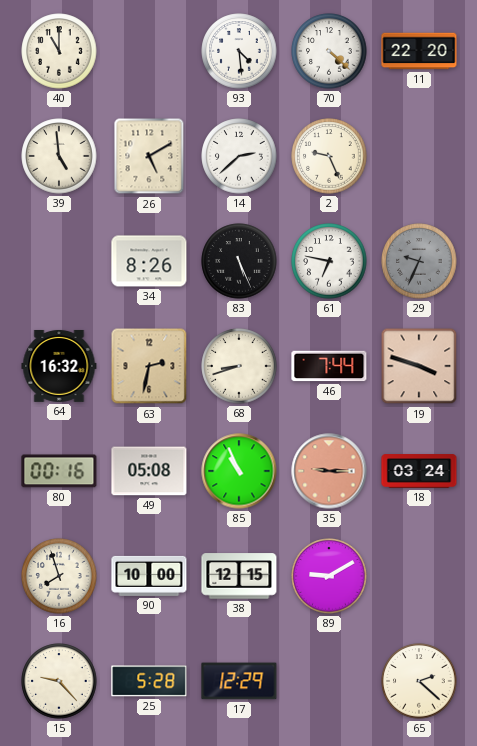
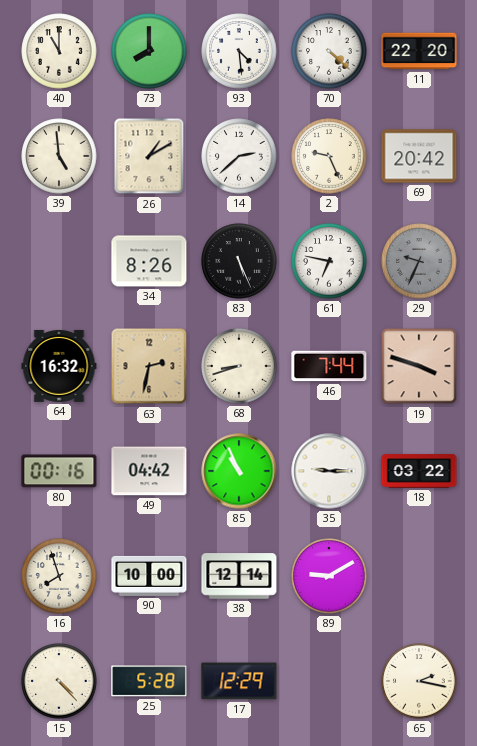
73: none -> 8:00
26: 5:10 -> 1:10
69: none -> 20:42
49: 05:08 -> 04:42
35 dial: salmon -> white
18: 03:24 -> 03:22
38: 12:15 -> 12:14
15: 9:23 -> 4:23
65: 2:22 -> 2:17
